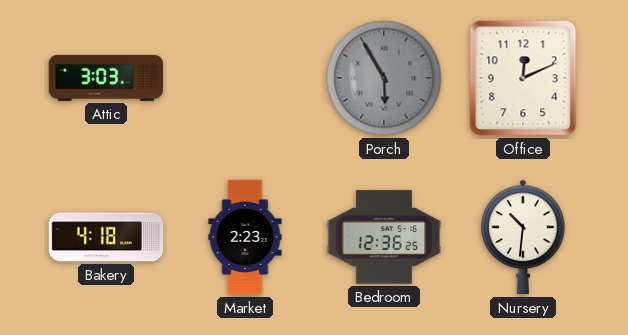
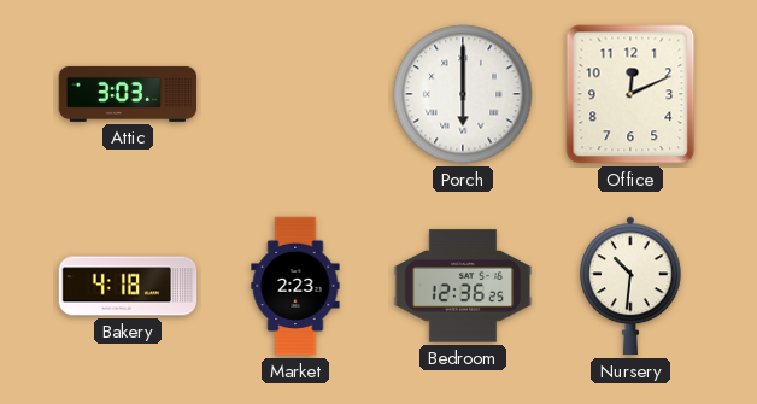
Porch: 5:55 -> 6:00
Porch dial: grey -> white
